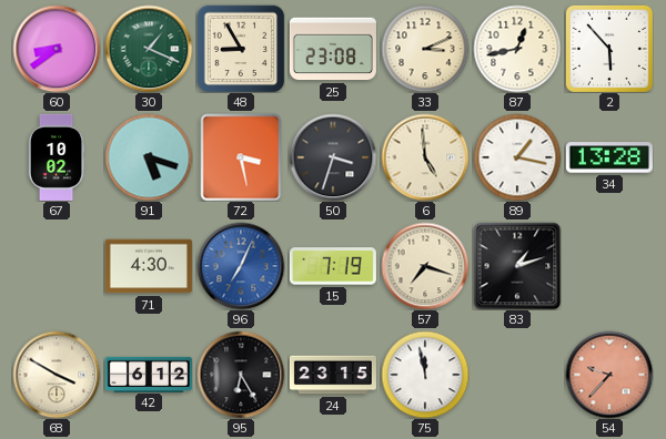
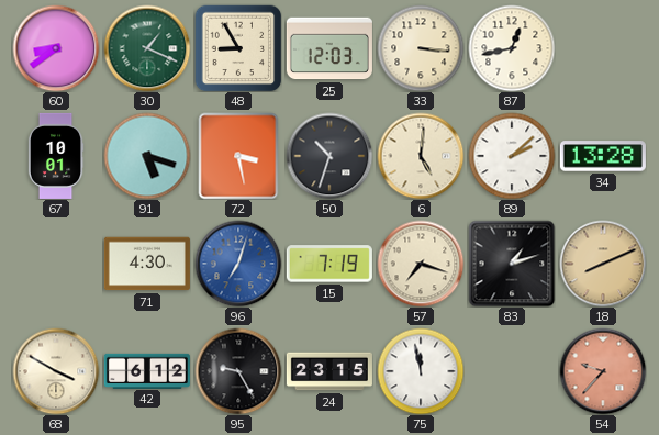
25: 23:08 -> 12:03
33: 3:11 -> 3:16
2: 5:53 -> none
67: 10:02 -> 10:01
50: 3:33 -> 10:33
6: 4:59 -> 5:01
89: 1:17 -> 2:08
96: 7:04 -> 7:03
18: none -> 8:11
95: 6:25 -> 9:25
